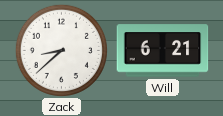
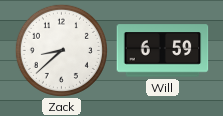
Will: 6:21 -> 6:59
